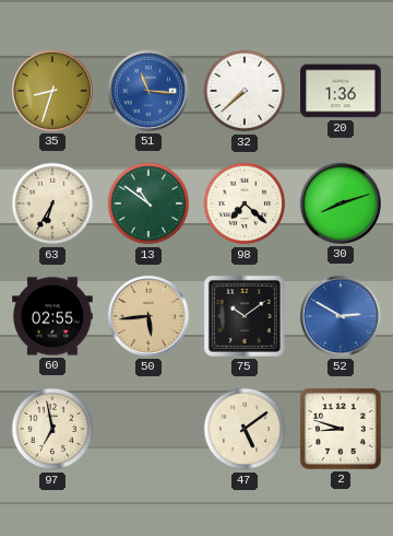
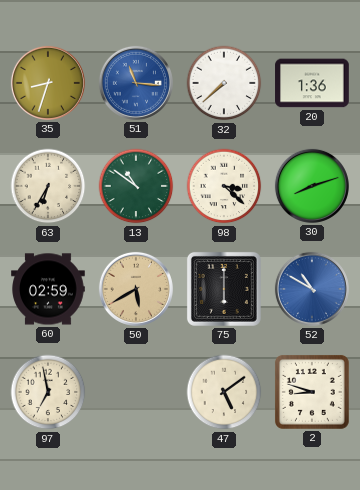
98: 7:22 -> 3:22
60: 02:55 -> 02:59
50: 5:44 -> 5:40
75: 10:09 -> 6:00
52: 2:50 -> 10:50
